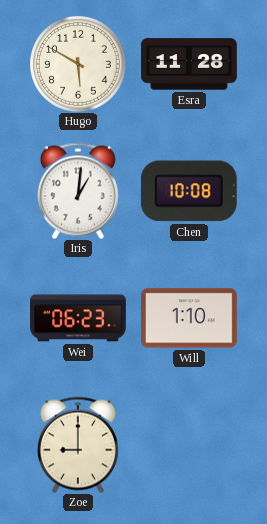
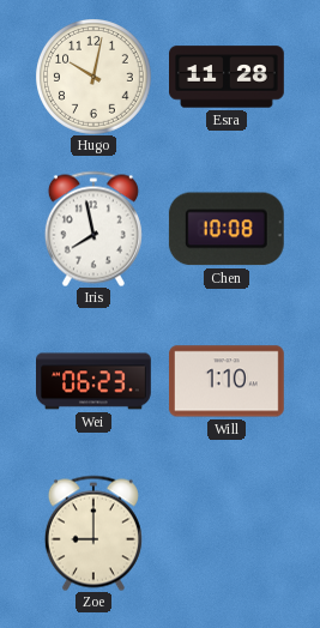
Hugo: 5:50 -> 10:02
Iris: 1:01 -> 7:58
